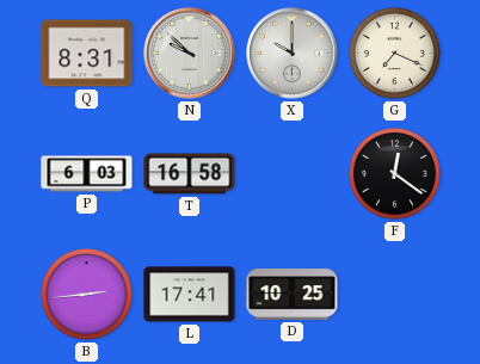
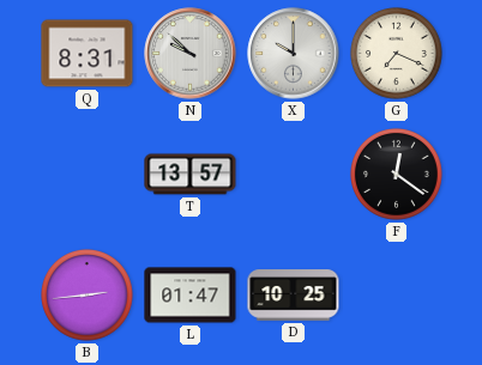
P: 6:03 -> none
T: 16:58 -> 13:57
L: 17:41 -> 01:47
